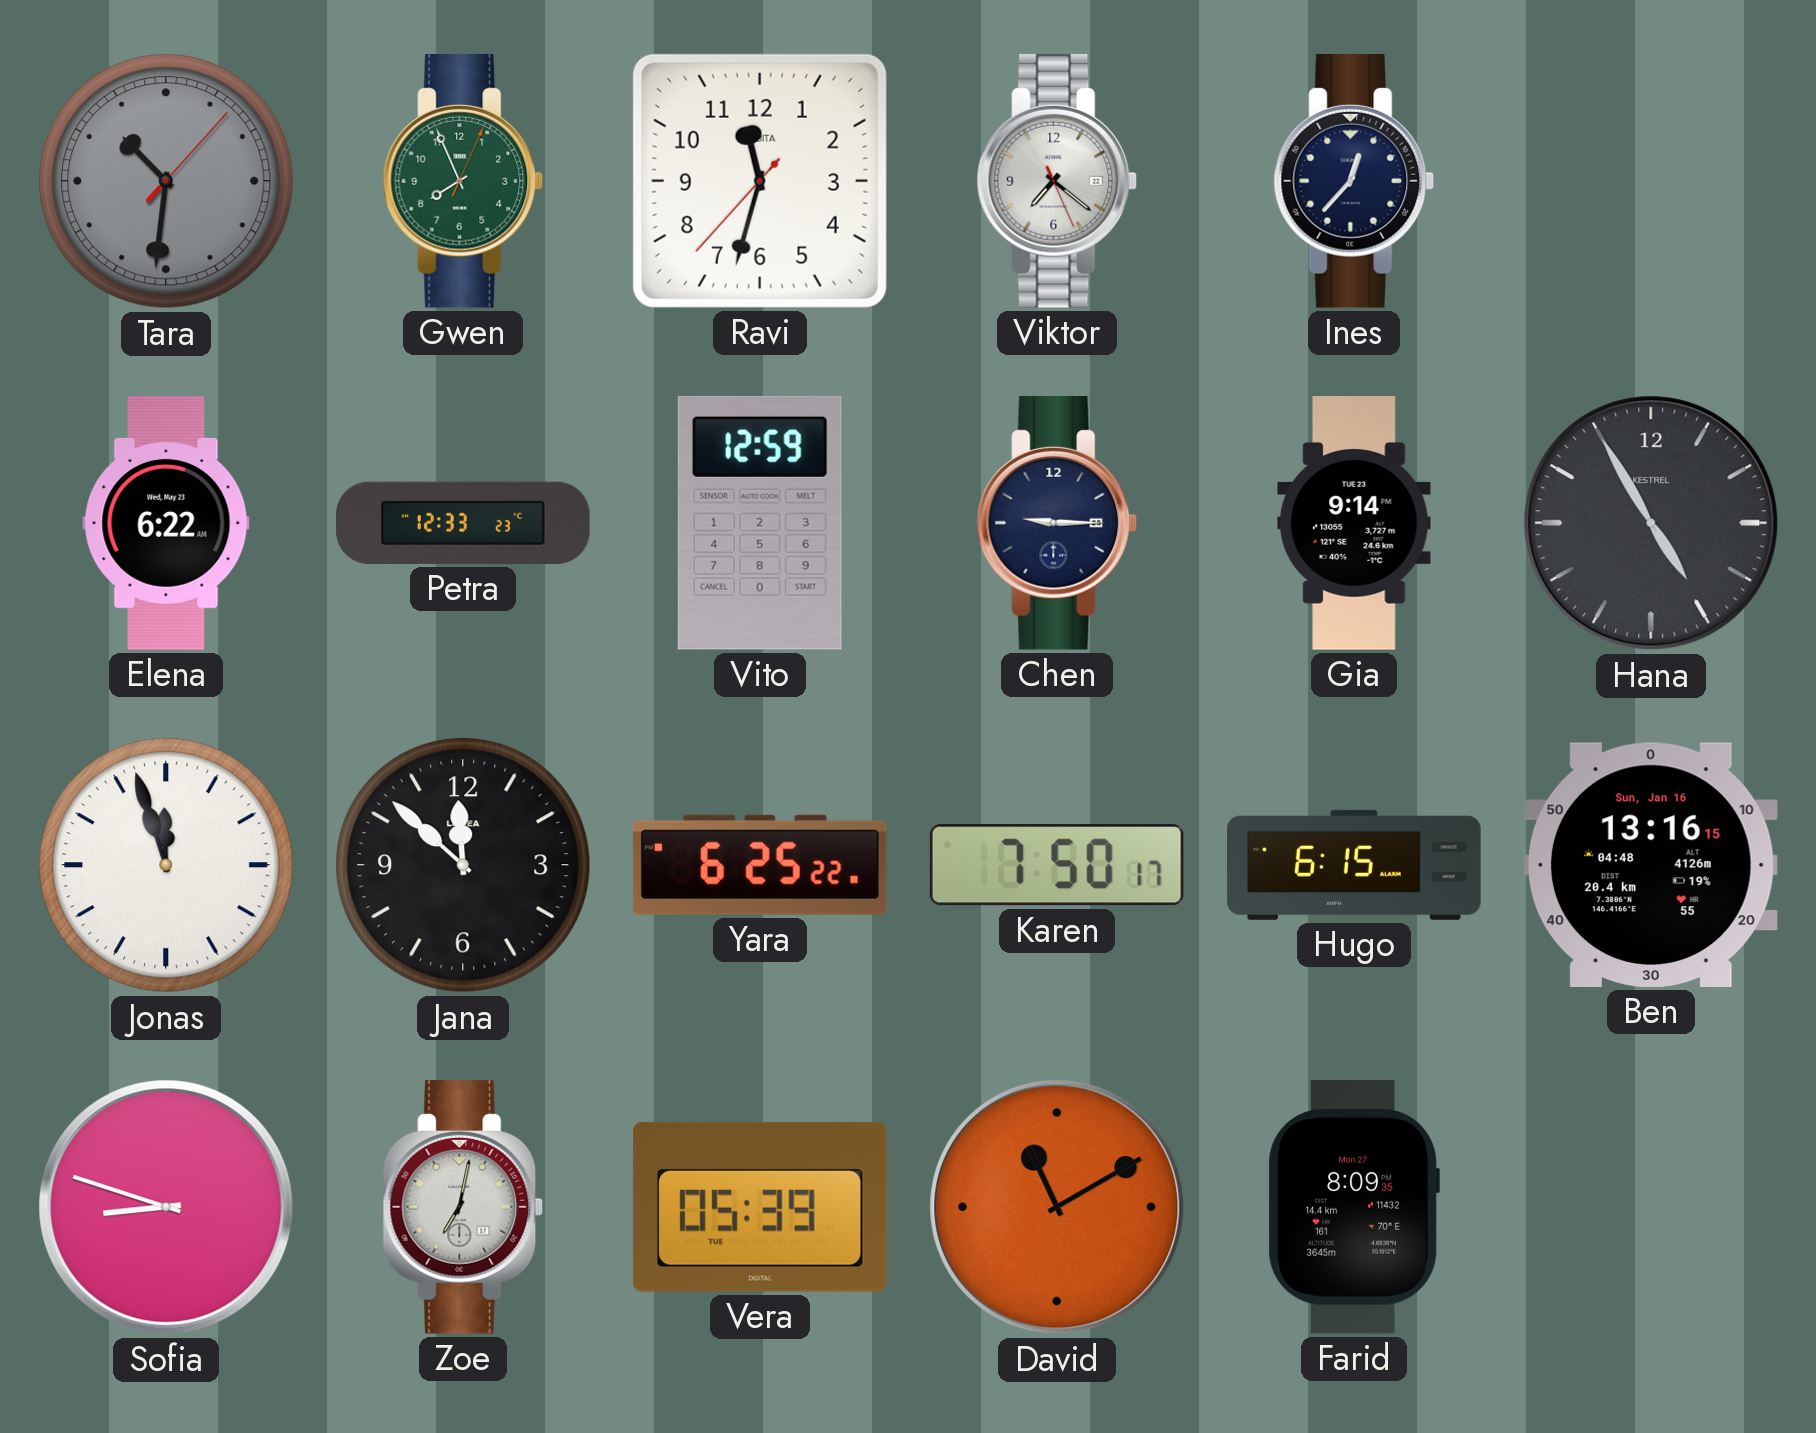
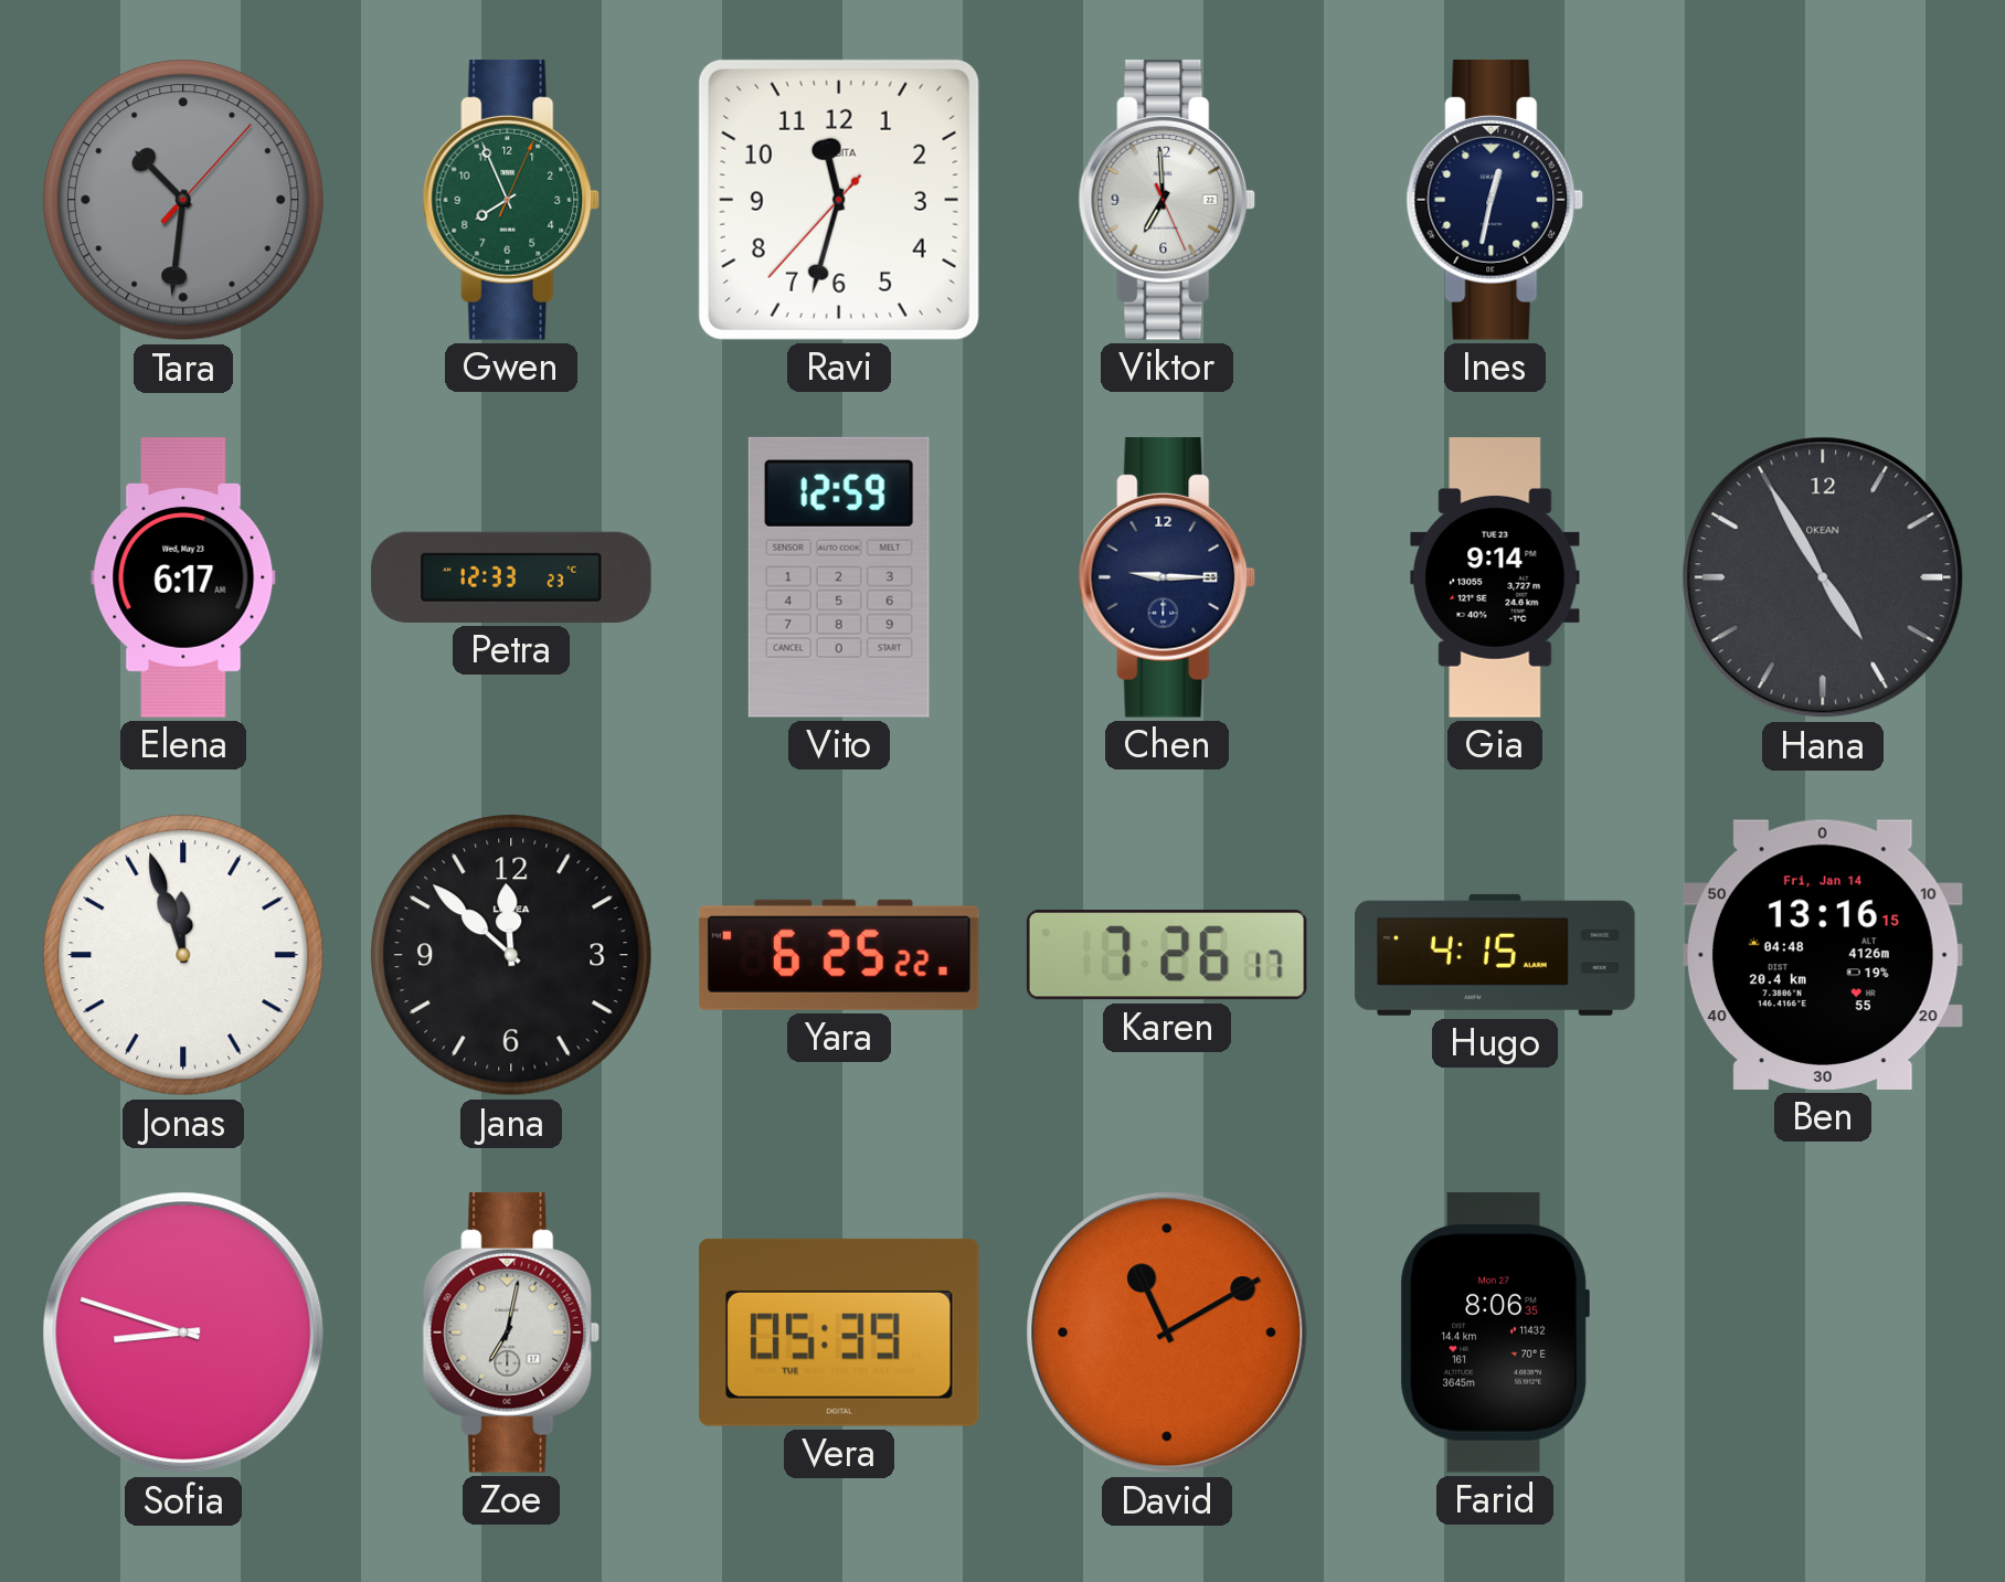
Viktor: 7:21 -> 6:59
Ines: 12:37 -> 12:32
Elena: 6:22 -> 6:17
Hana brand: KESTREL -> OKEAN
Karen: 7:50 -> 7:26
Hugo: 6:15 -> 4:15
Ben date: Sun, Jan 16 -> Fri, Jan 14
Farid: 8:09 -> 8:06
